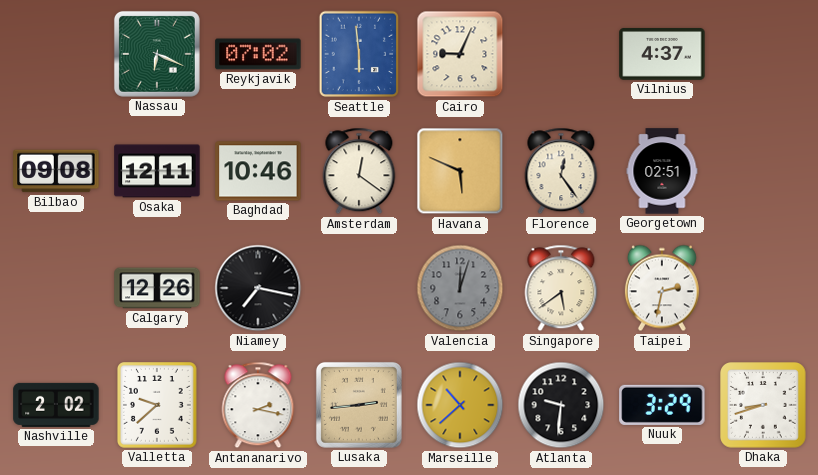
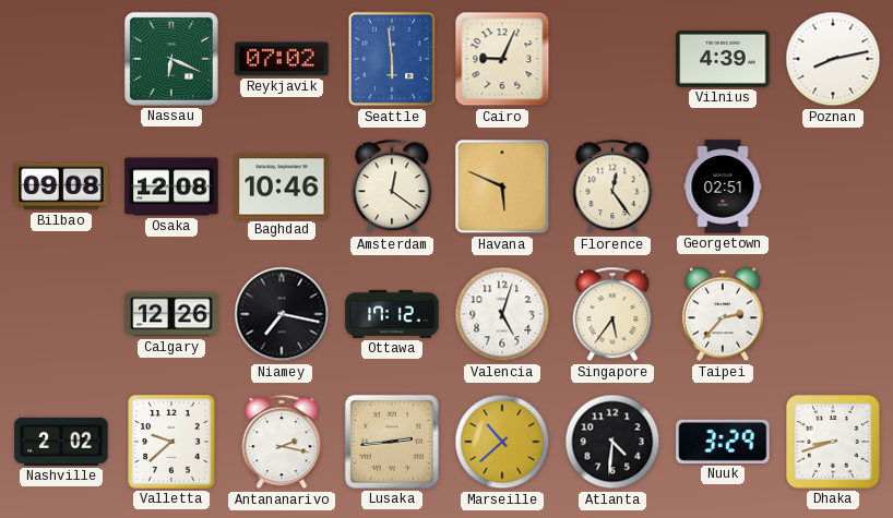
Vilnius: 4:37 -> 4:39
Poznan: none -> 8:13
Osaka: 12:11 -> 12:08
Ottawa: none -> 17:12
Valencia: 12:03 -> 5:03
Valencia dial: grey -> white
Singapore: 5:39 -> 5:36
Taipei: 2:32 -> 2:37
Atlanta: 9:31 -> 4:31
